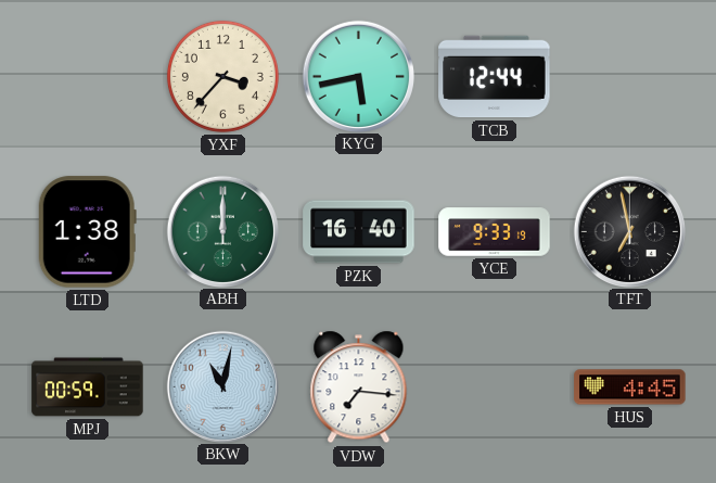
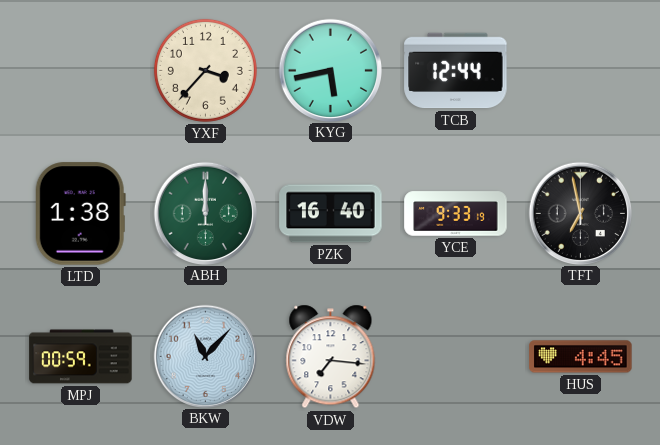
BKW: 11:02 -> 11:07
